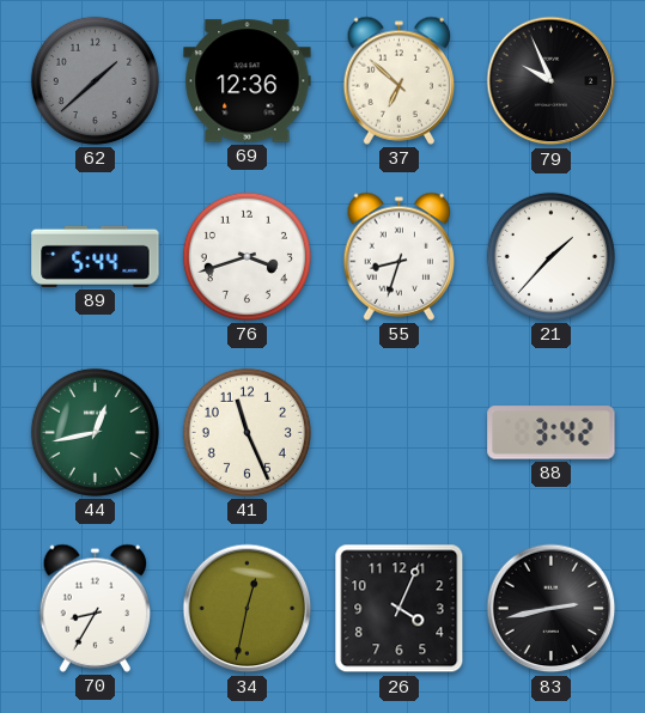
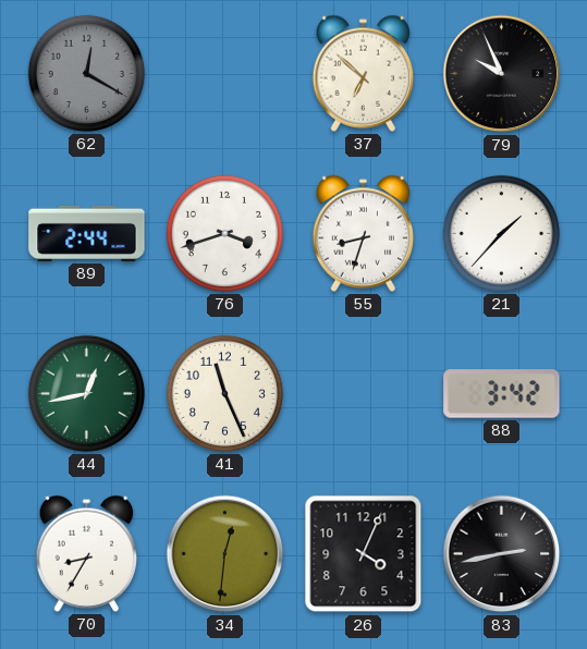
62: 1:38 -> 12:20
69: 12:36 -> none
89: 5:44 -> 2:44
34: 12:32 -> 12:31
